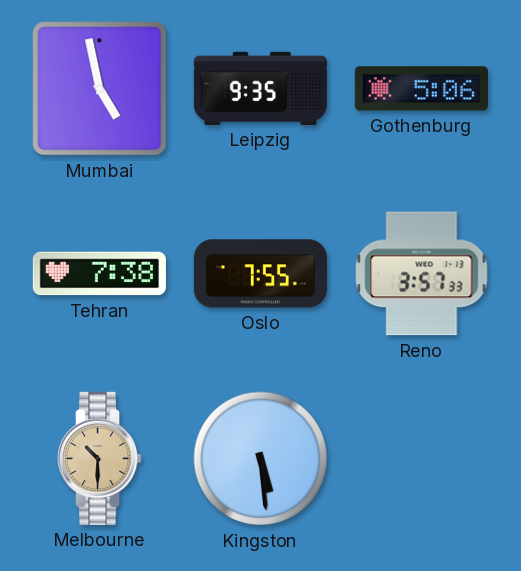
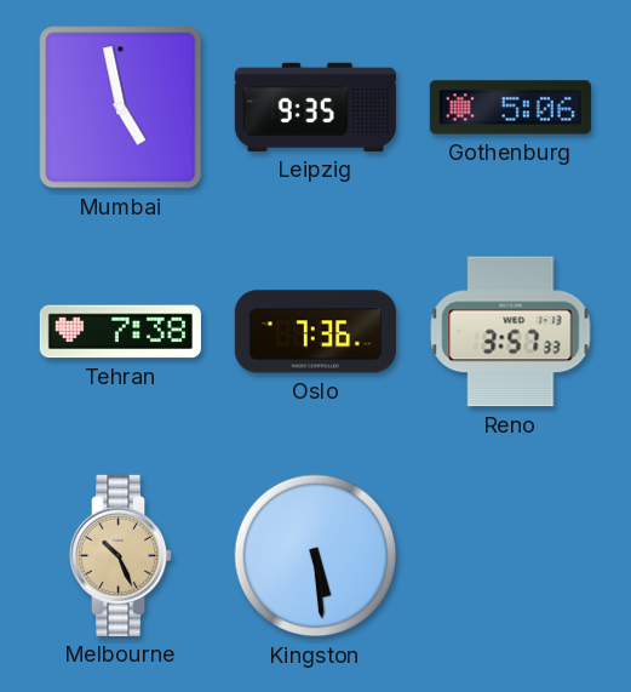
Oslo: 7:55 -> 7:36
Melbourne: 10:30 -> 10:26
